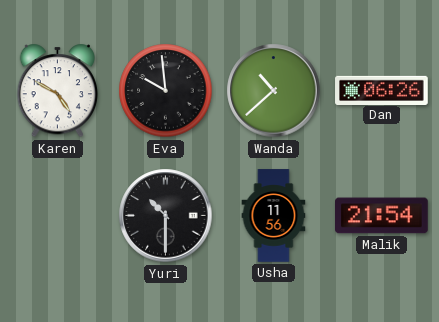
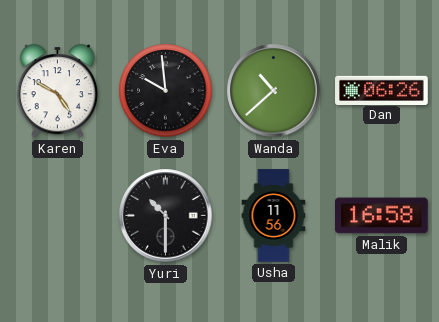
Malik: 21:54 -> 16:58
